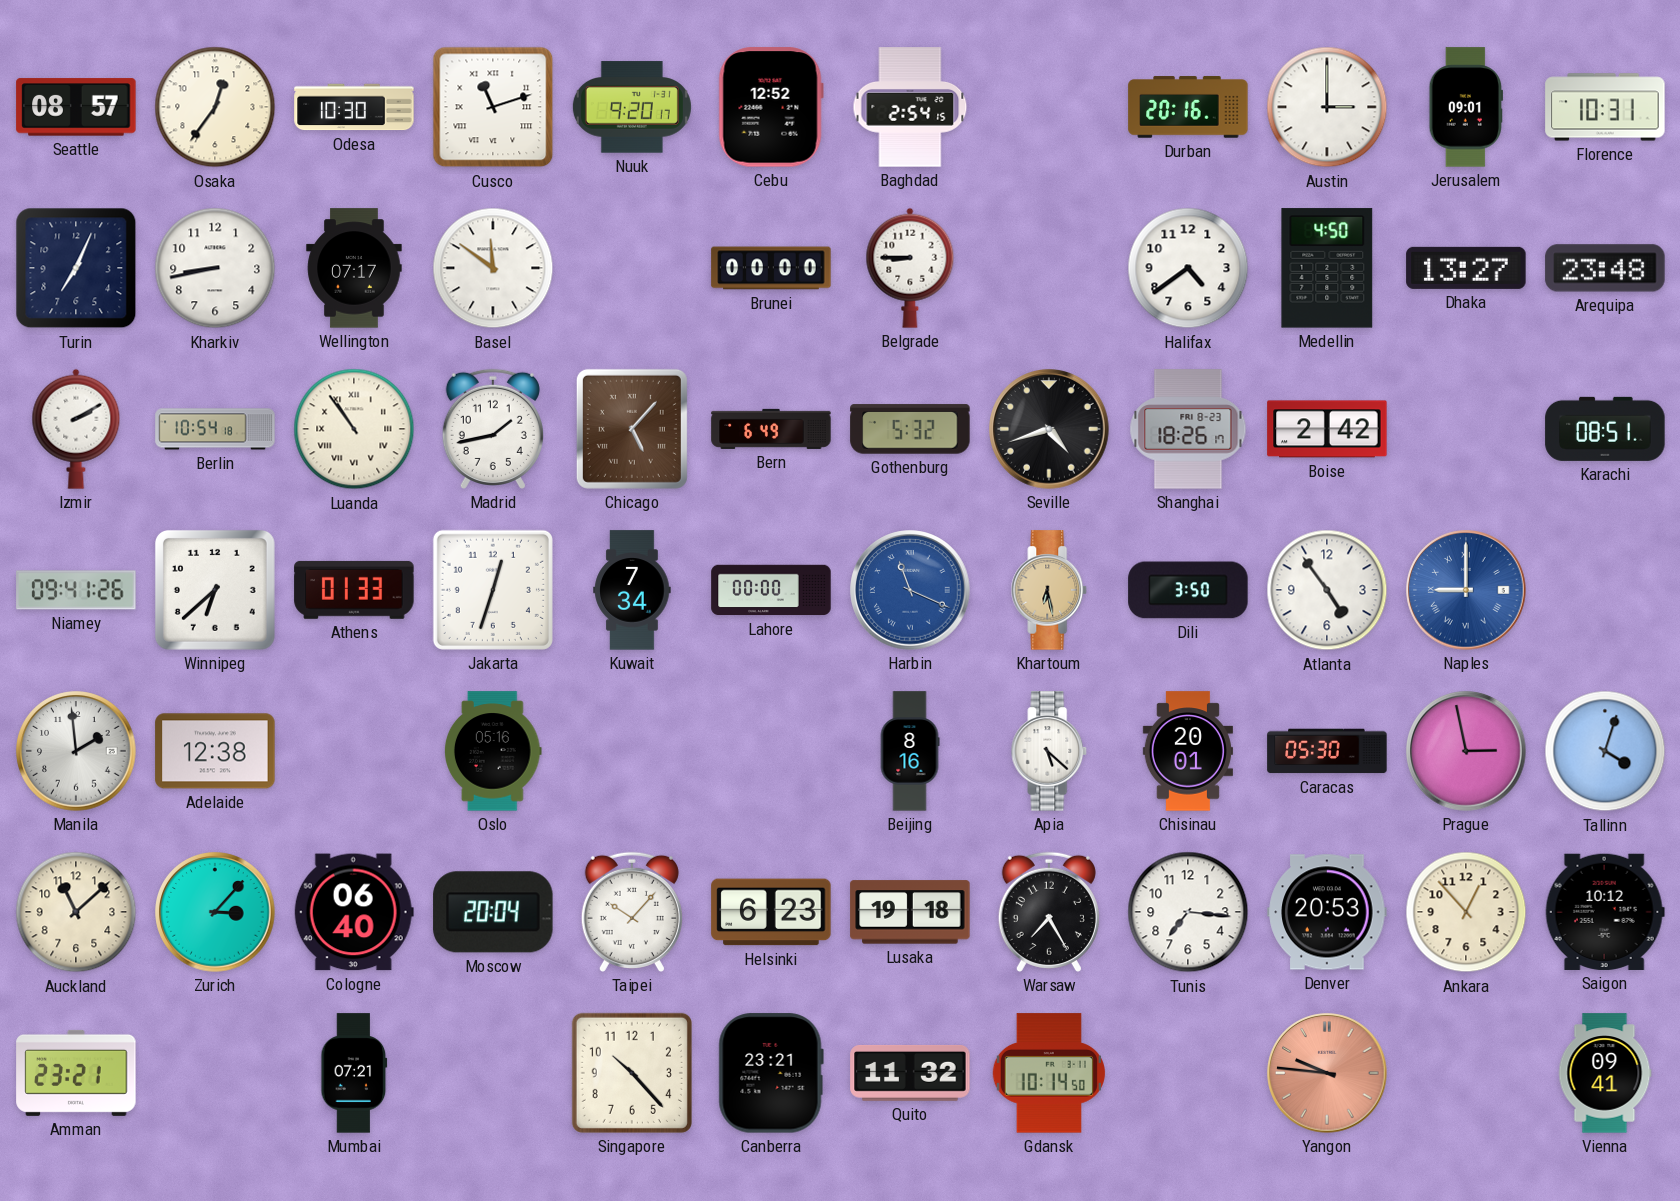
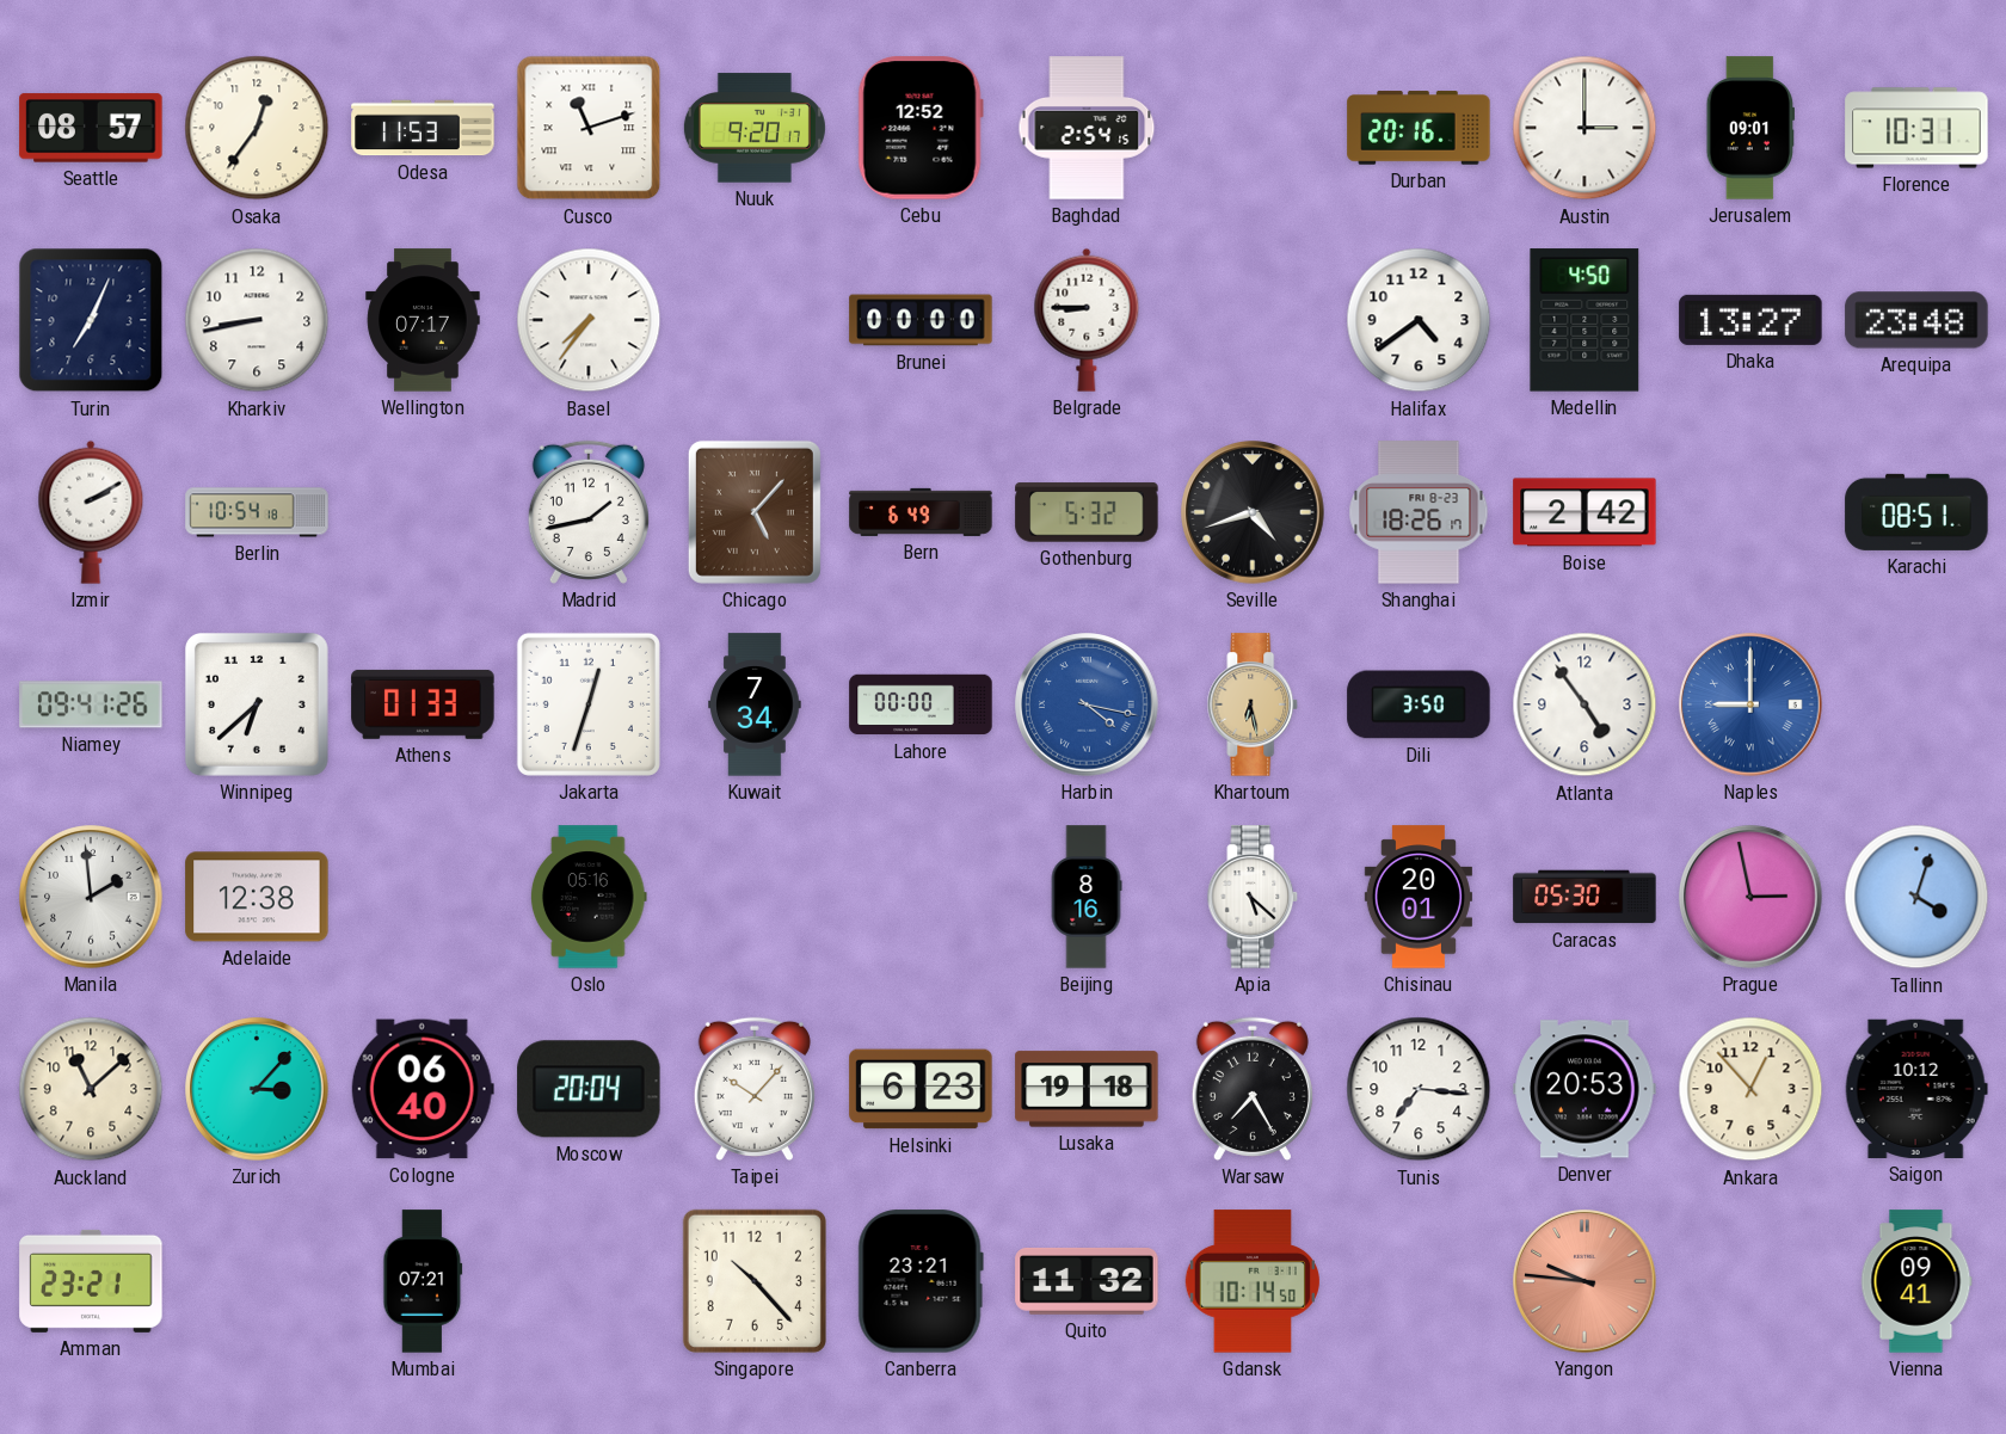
Odesa: 10:30 -> 11:53
Basel: 11:51 -> 7:36
Luanda: 10:54 -> none
Harbin: 11:19 -> 4:17
